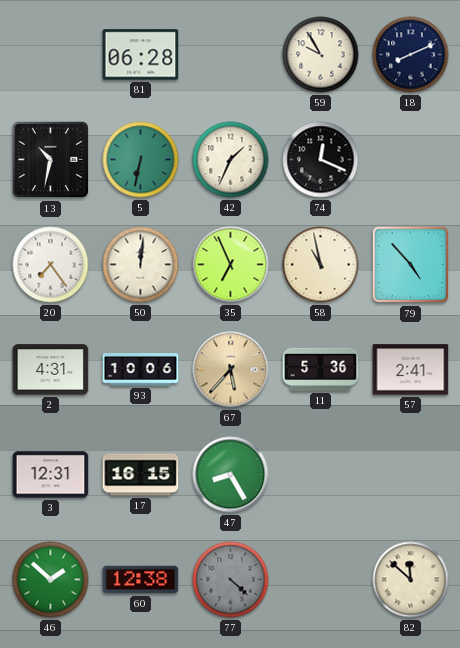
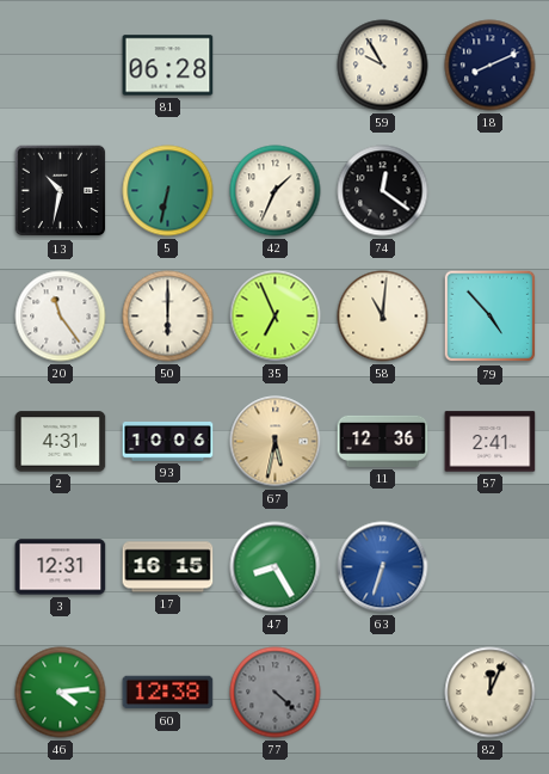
74: 12:19 -> 12:21
20: 7:24 -> 11:24
50: 12:01 -> 6:00
58: 10:58 -> 11:01
67: 5:37 -> 5:32
11: 5:36 -> 12:36
63: none -> 6:33
46: 1:52 -> 4:14
82: 11:52 -> 12:04
